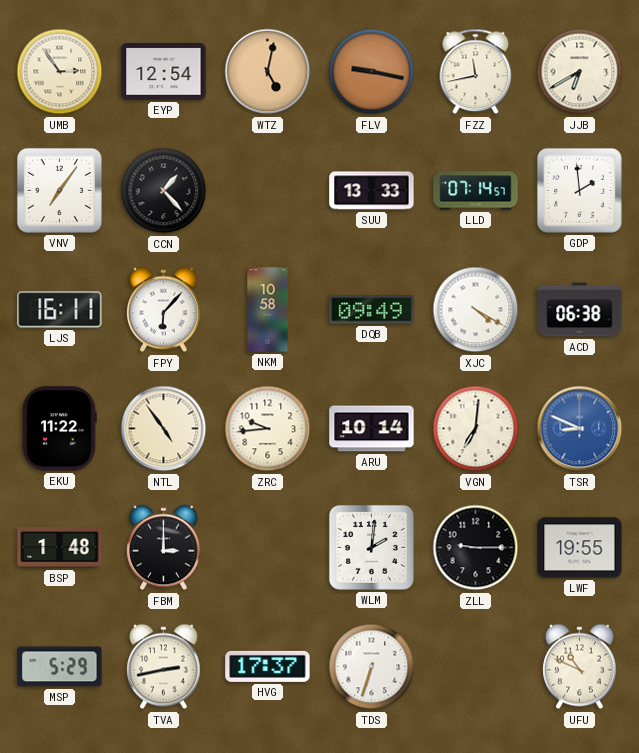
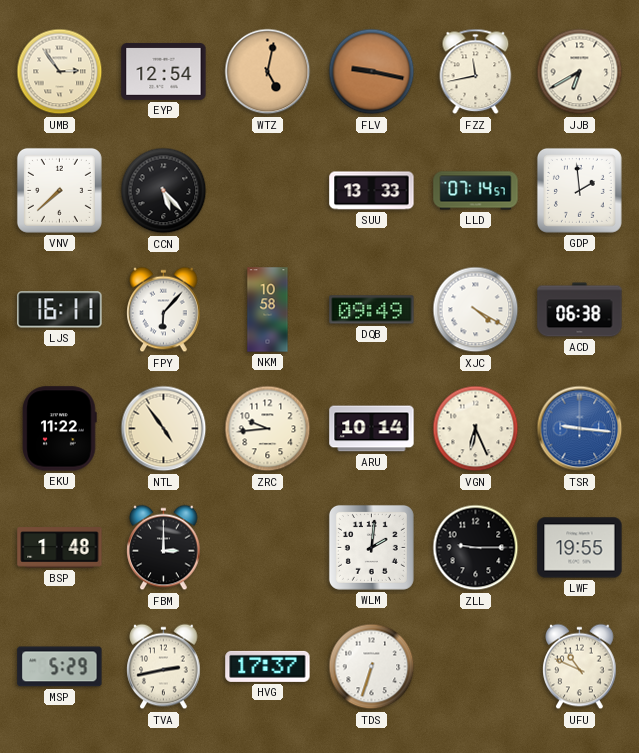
VNV: 7:06 -> 7:38
CCN: 1:23 -> 5:23
VGN: 7:01 -> 6:26
TSR: 8:49 -> 9:16
